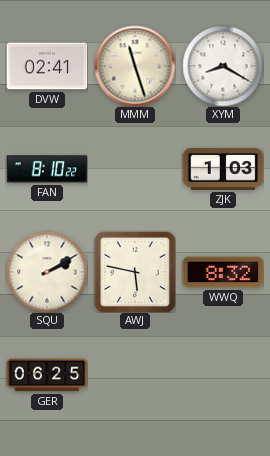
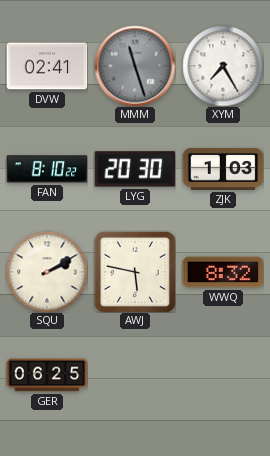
MMM dial: cream -> grey
XYM: 8:20 -> 7:25
LYG: none -> 20:30
